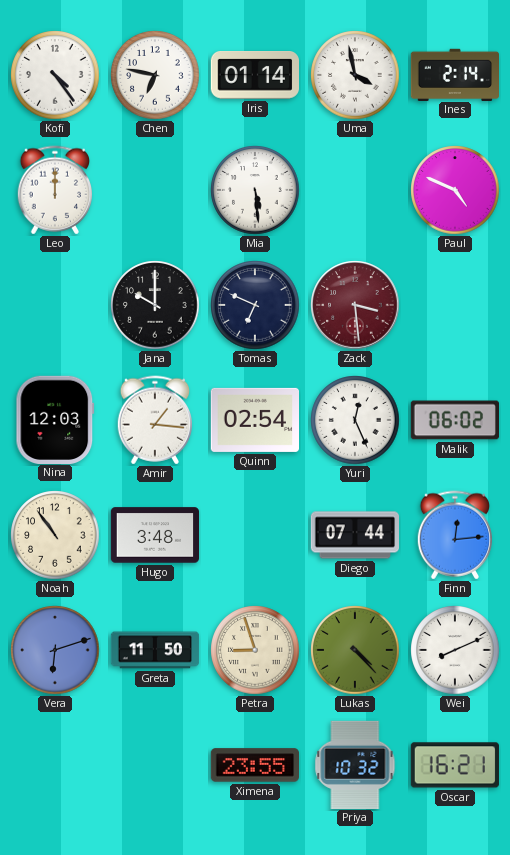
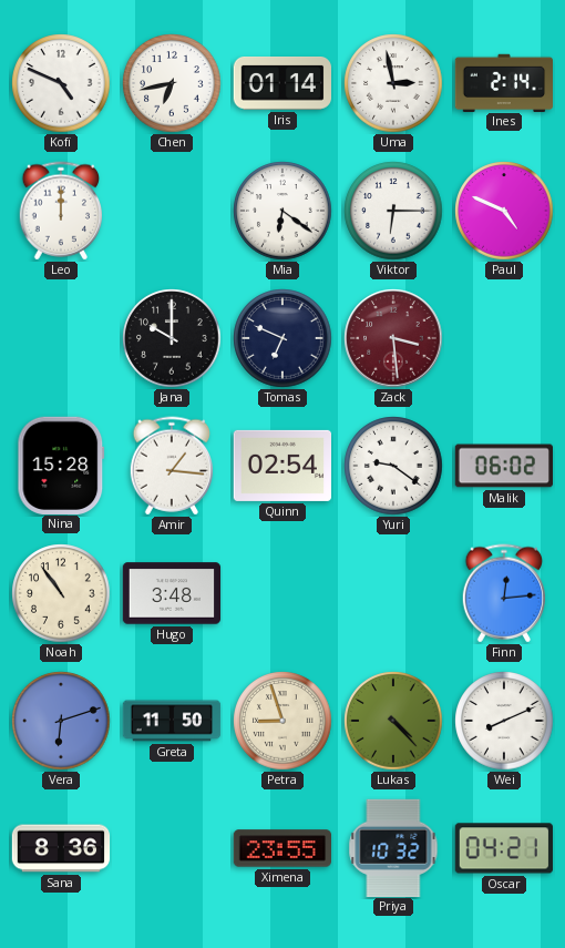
Kofi: 4:24 -> 4:49
Chen: 6:47 -> 6:43
Uma: 3:58 -> 2:58
Mia: 5:29 -> 6:21
Viktor: none -> 6:15
Nina: 12:03 -> 15:28
Yuri: 12:26 -> 9:21
Diego: 07:44 -> none
Sana: none -> 8:36
Oscar: 16:21 -> 04:21
